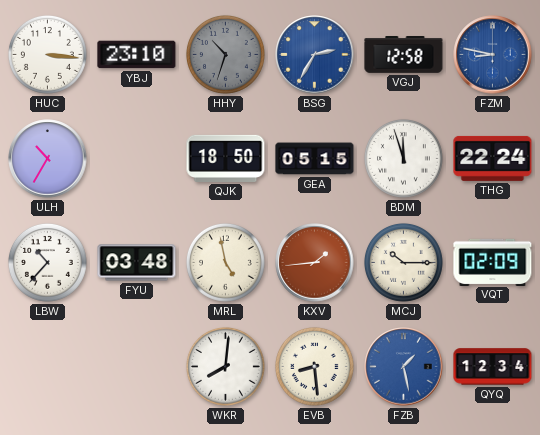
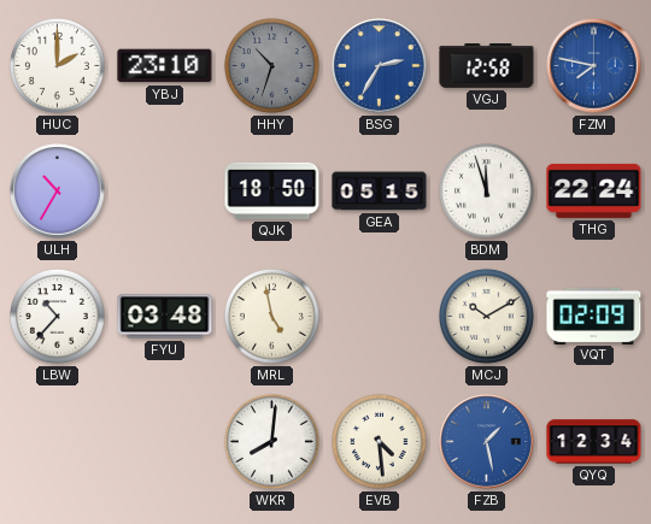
HUC: 3:16 -> 2:00
FZM: 8:47 -> 7:47
KXV: 1:44 -> none
MCJ: 10:15 -> 10:10
EVB: 8:29 -> 4:29
